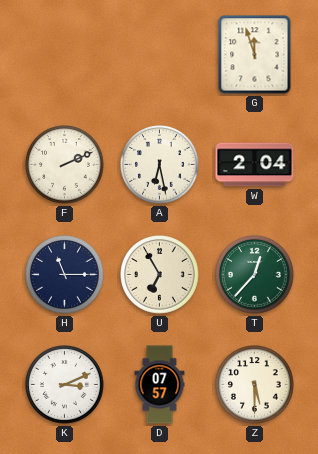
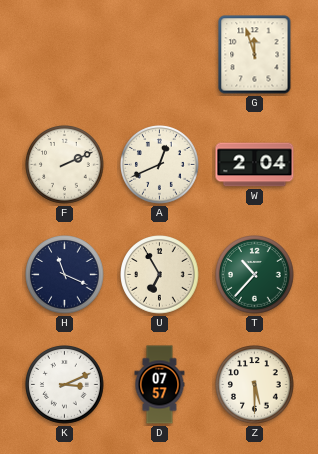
A: 6:28 -> 12:41
H: 11:15 -> 11:19
T: 12:37 -> 10:37
